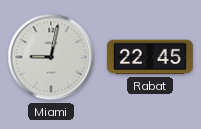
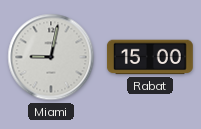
Rabat: 22:45 -> 15:00
